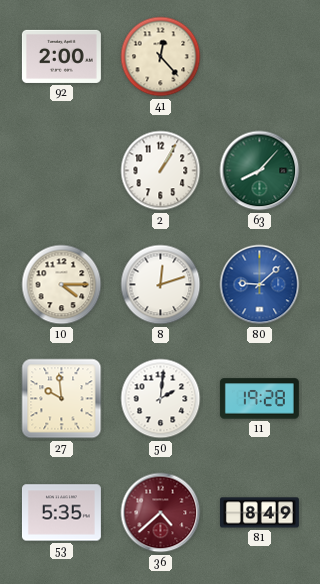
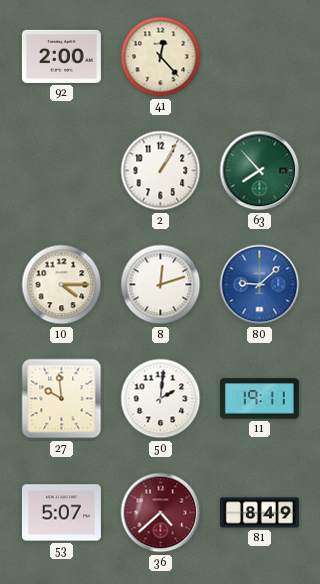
63: 8:07 -> 7:53
11: 19:28 -> 19:11
53: 5:35 -> 5:07
